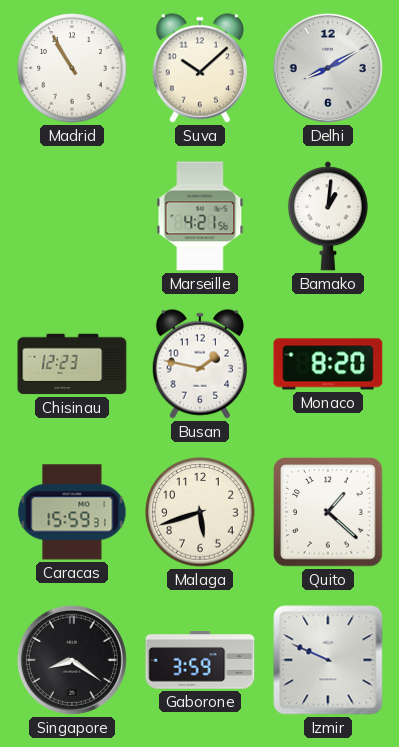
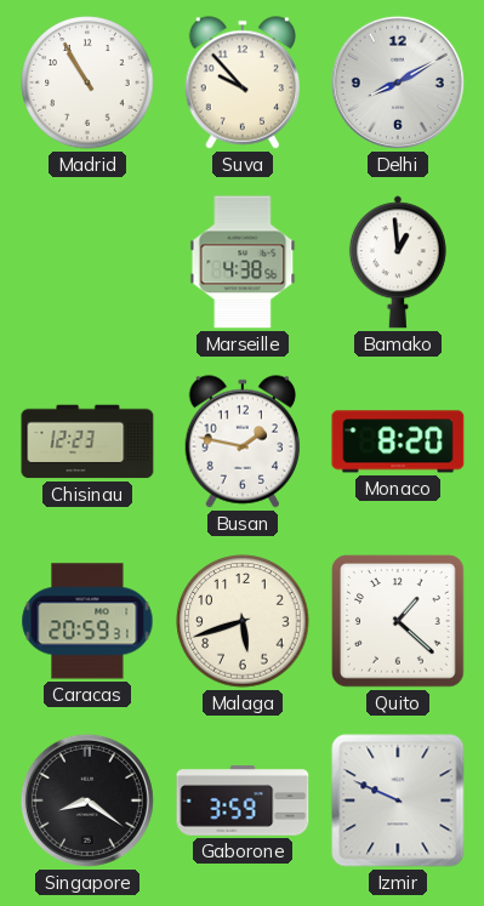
Suva: 10:08 -> 9:53
Marseille: 4:21 -> 4:38
Bamako: 1:01 -> 12:59
Caracas: 15:59 -> 20:59
